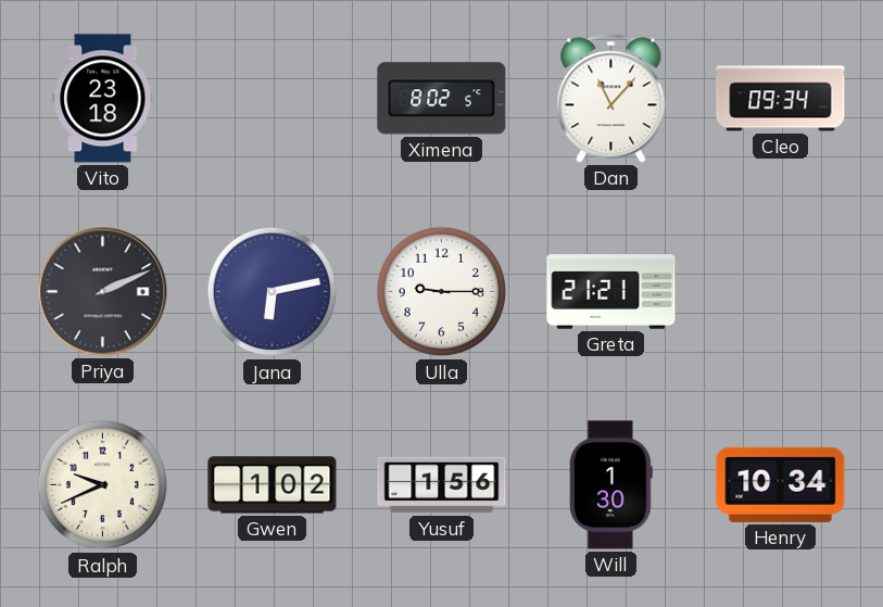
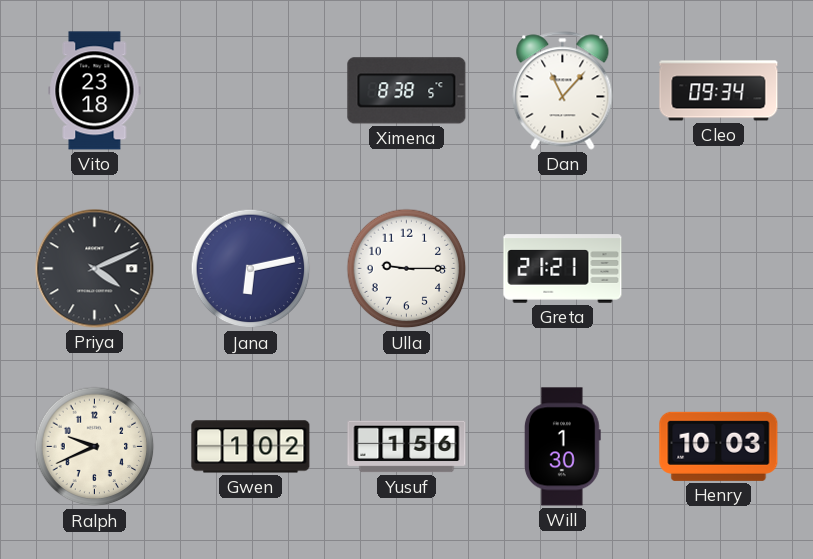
Ximena: 8:02 -> 8:38
Priya: 2:11 -> 4:11
Henry: 10:34 -> 10:03
